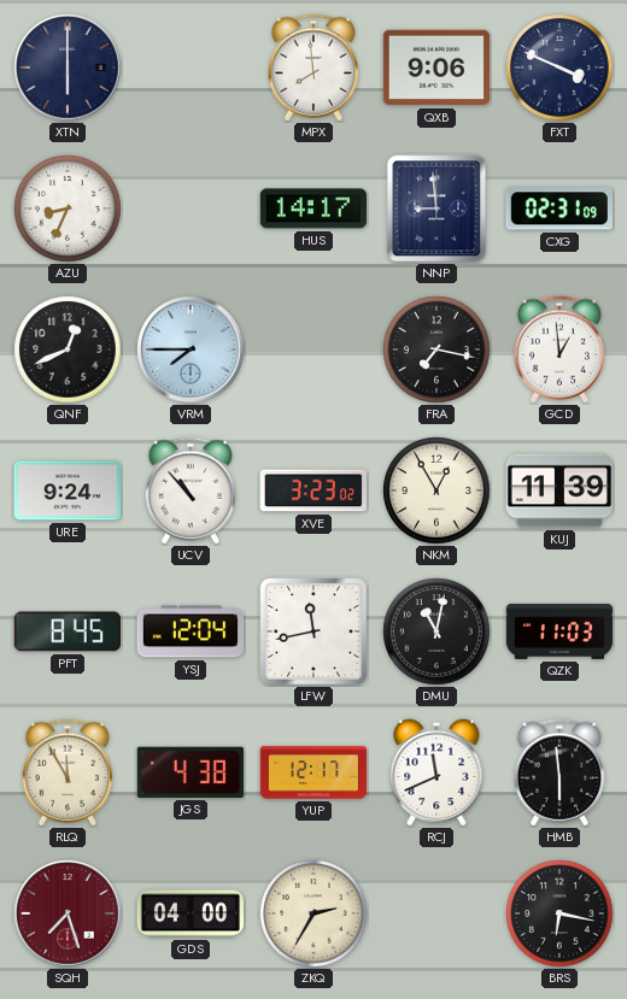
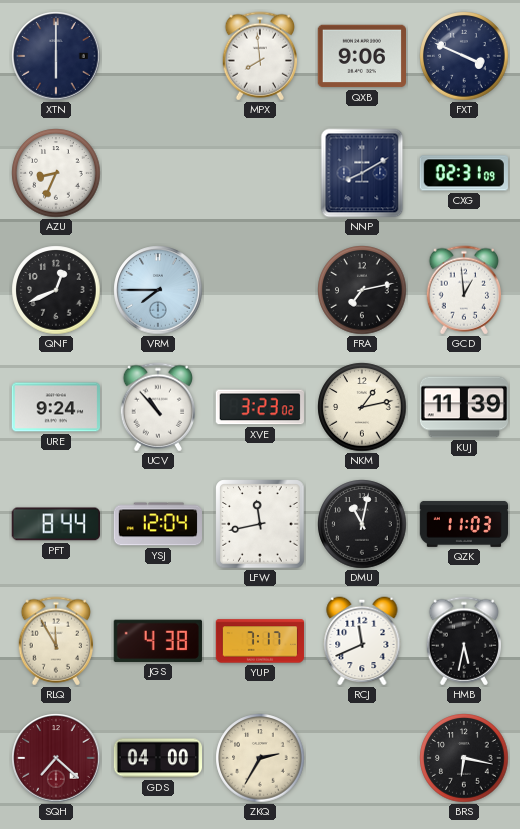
HUS: 14:17 -> none
NNP: 8:59 -> 8:10
FRA: 7:17 -> 7:13
NKM: 12:55 -> 1:13
PFT: 8:45 -> 8:44
YUP: 12:17 -> 7:17
HMB: 5:59 -> 5:32
SQH: 7:27 -> 7:22
